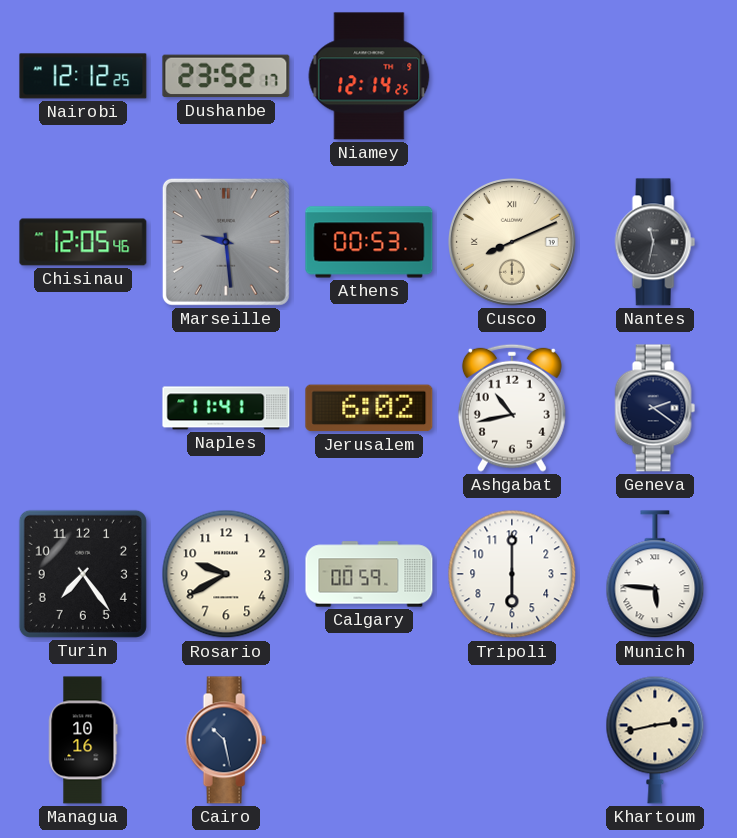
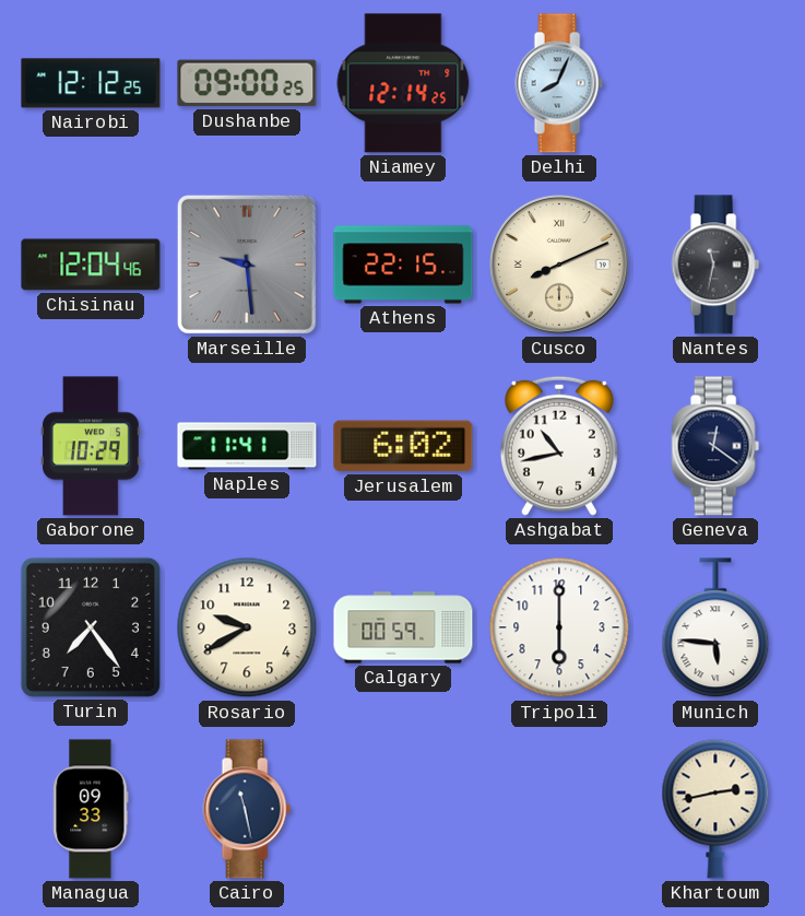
Dushanbe: 23:52 -> 09:00
Delhi: none -> 8:04
Chisinau: 12:05 -> 12:04
Athens: 00:53 -> 22:15
Gaborone: none -> 10:29
Geneva: 2:21 -> 12:21
Managua: 10:16 -> 09:33
Cairo: 10:28 -> 11:28
